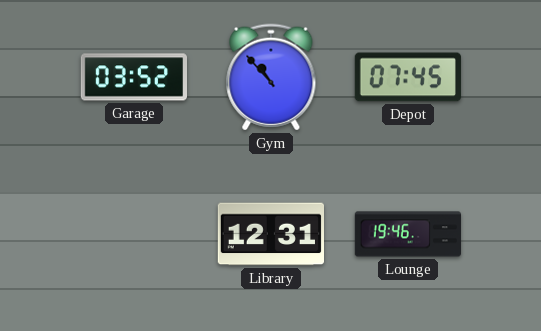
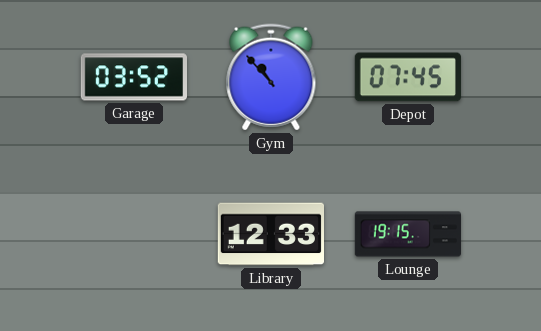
Library: 12:31 -> 12:33
Lounge: 19:46 -> 19:15
